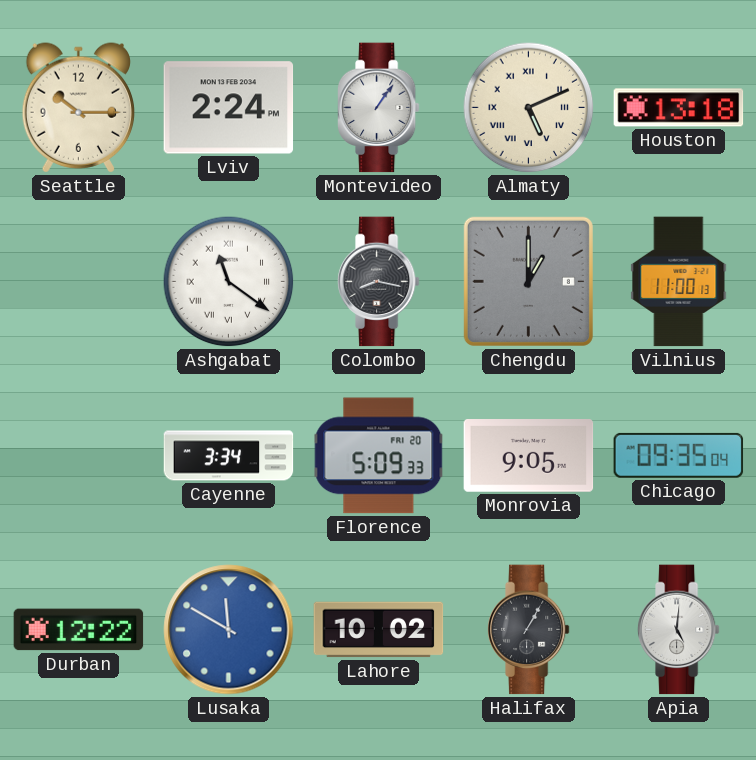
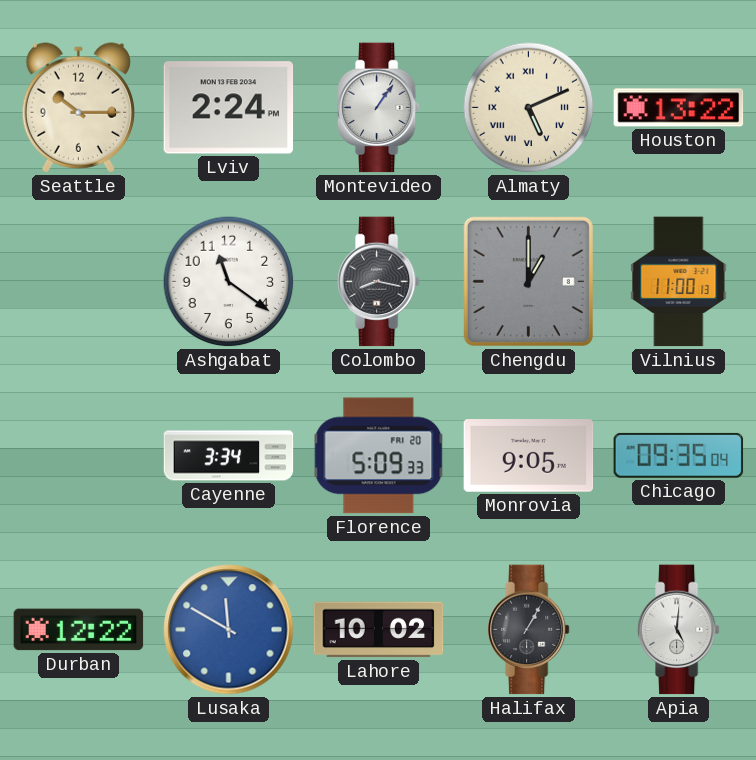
Houston: 13:18 -> 13:22
Ashgabat numerals: Roman -> Arabic
